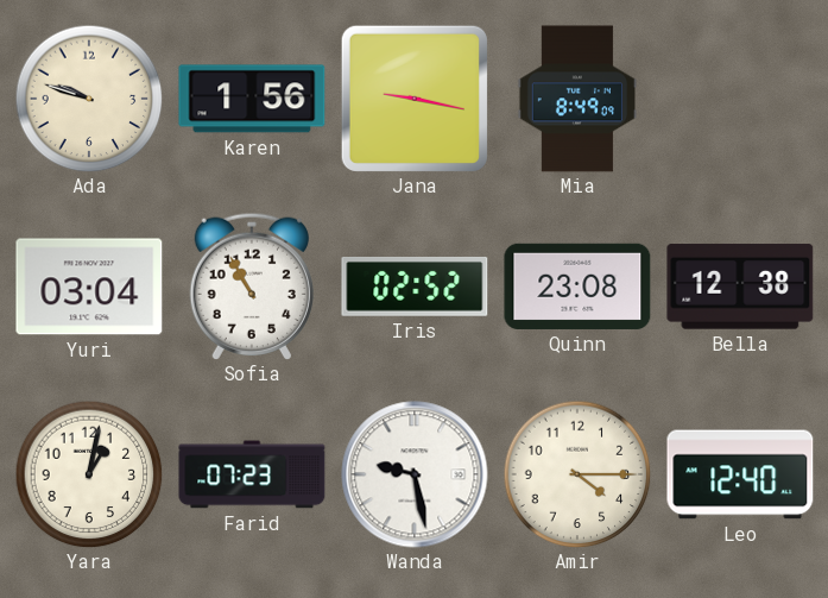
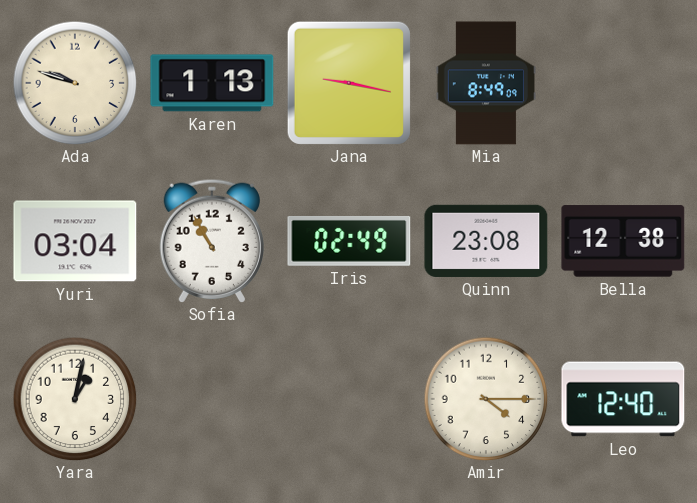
Karen: 1:56 -> 1:13
Iris: 02:52 -> 02:49
Farid: 07:23 -> none
Wanda: 9:28 -> none
